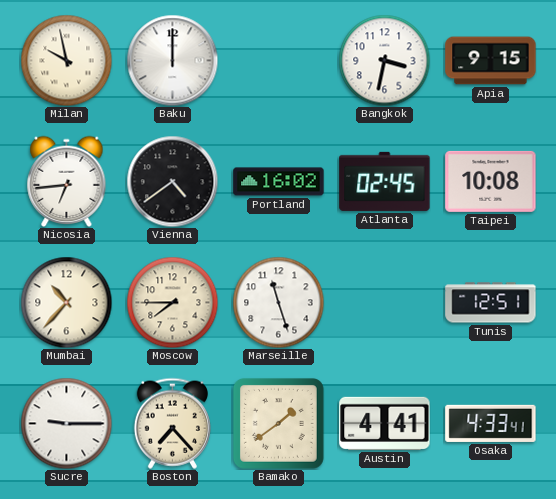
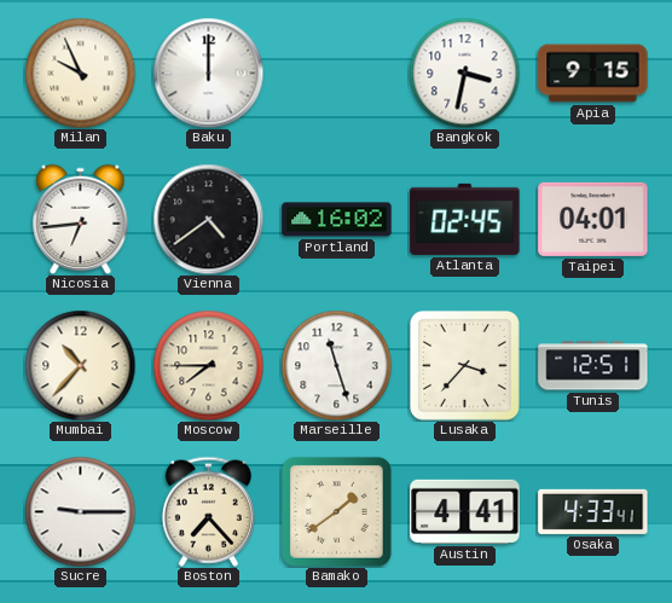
Milan: 9:58 -> 9:56
Taipei: 10:08 -> 04:01
Lusaka: none -> 3:37
